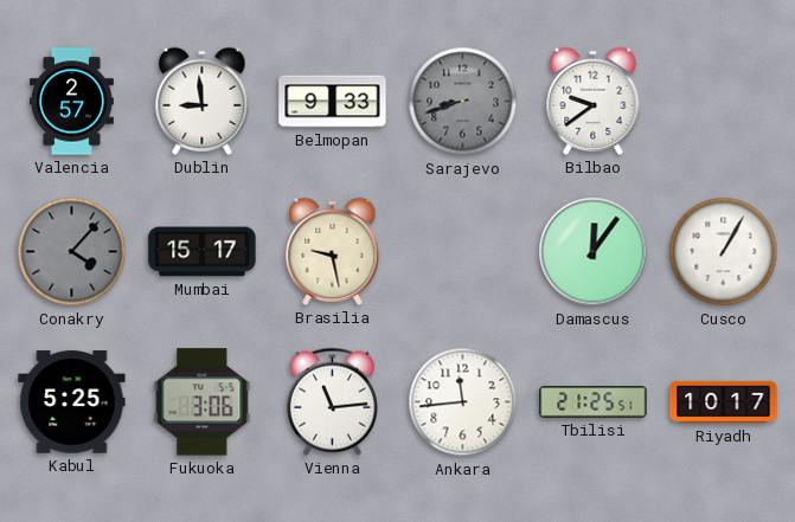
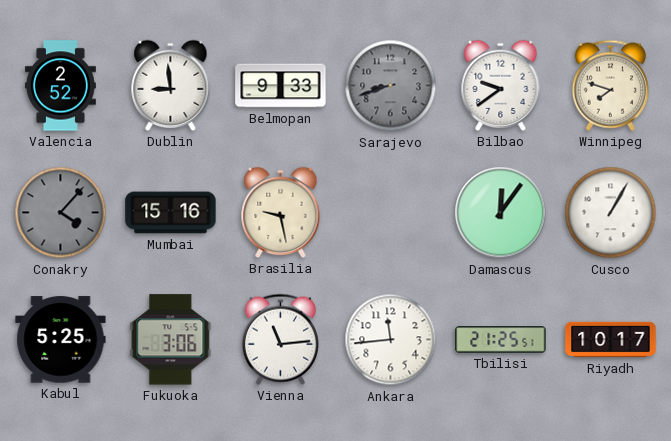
Valencia: 2:57 -> 2:52
Winnipeg: none -> 7:48
Mumbai: 15:17 -> 15:16
